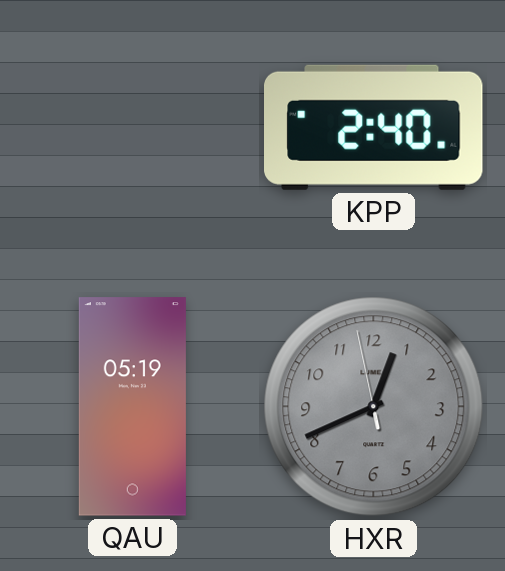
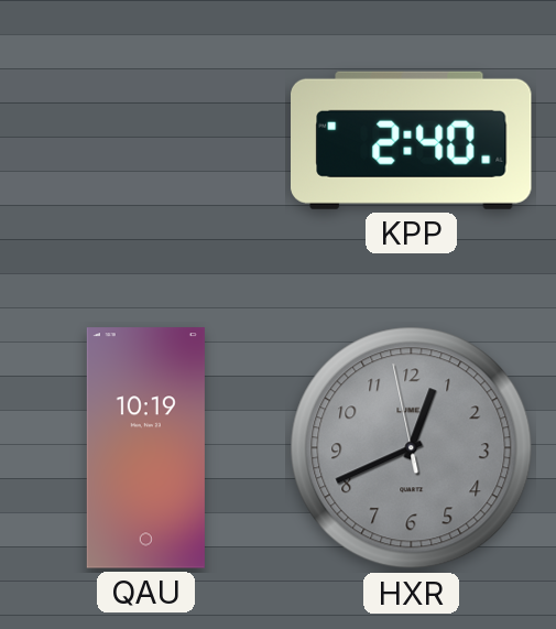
QAU: 05:19 -> 10:19
